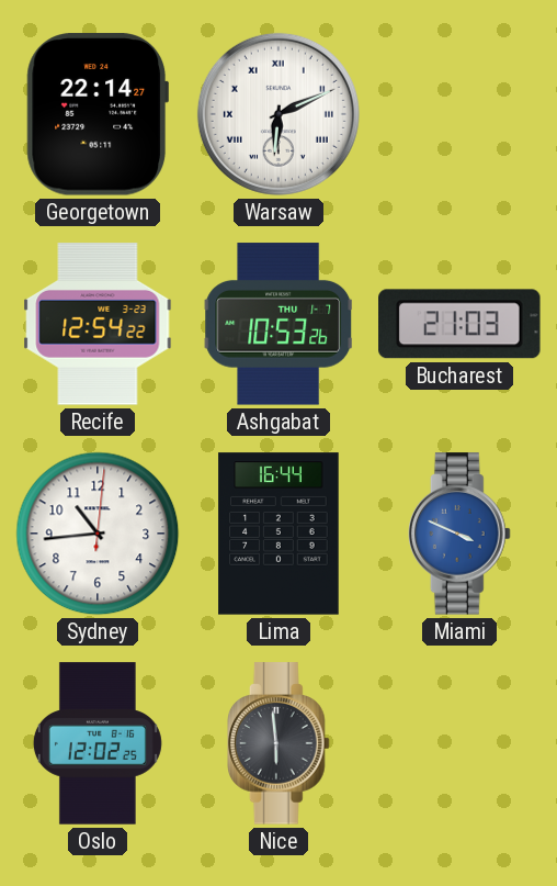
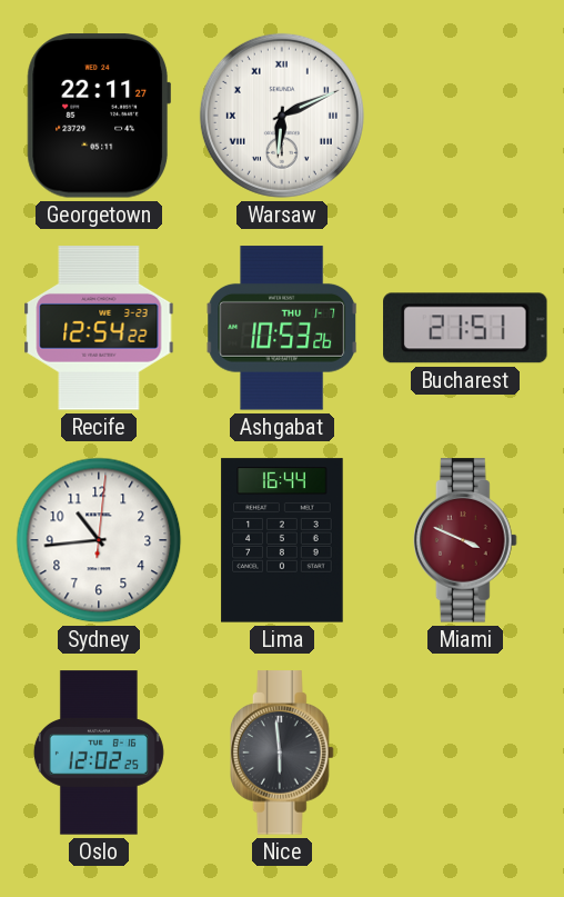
Georgetown: 22:14 -> 22:11
Bucharest: 21:03 -> 21:51
Miami dial: blue -> burgundy
